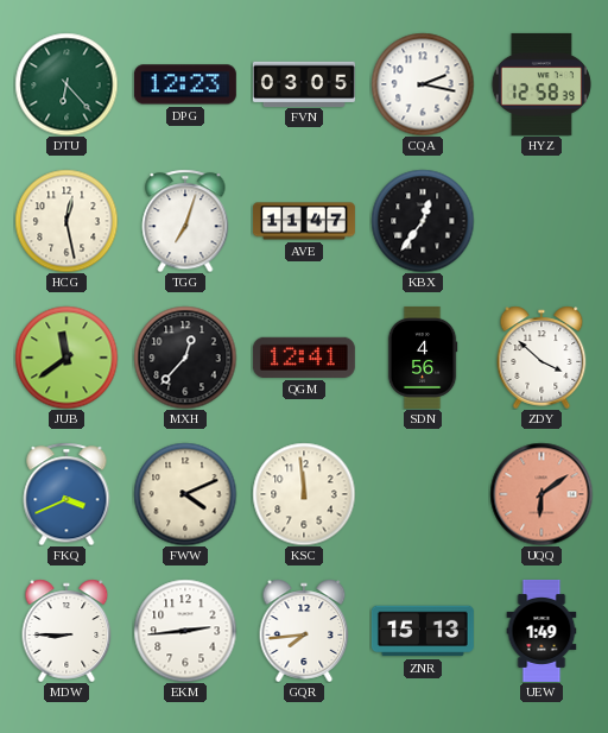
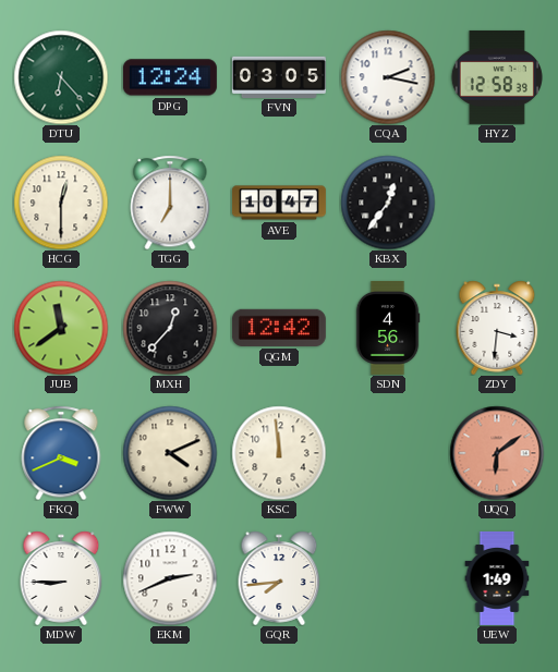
DPG: 12:23 -> 12:24
HCG: 12:28 -> 12:30
TGG: 7:03 -> 7:00
AVE: 11:47 -> 10:47
QGM: 12:41 -> 12:42
ZDY: 3:52 -> 3:31
EKM: 2:44 -> 2:41
ZNR: 15:13 -> none
